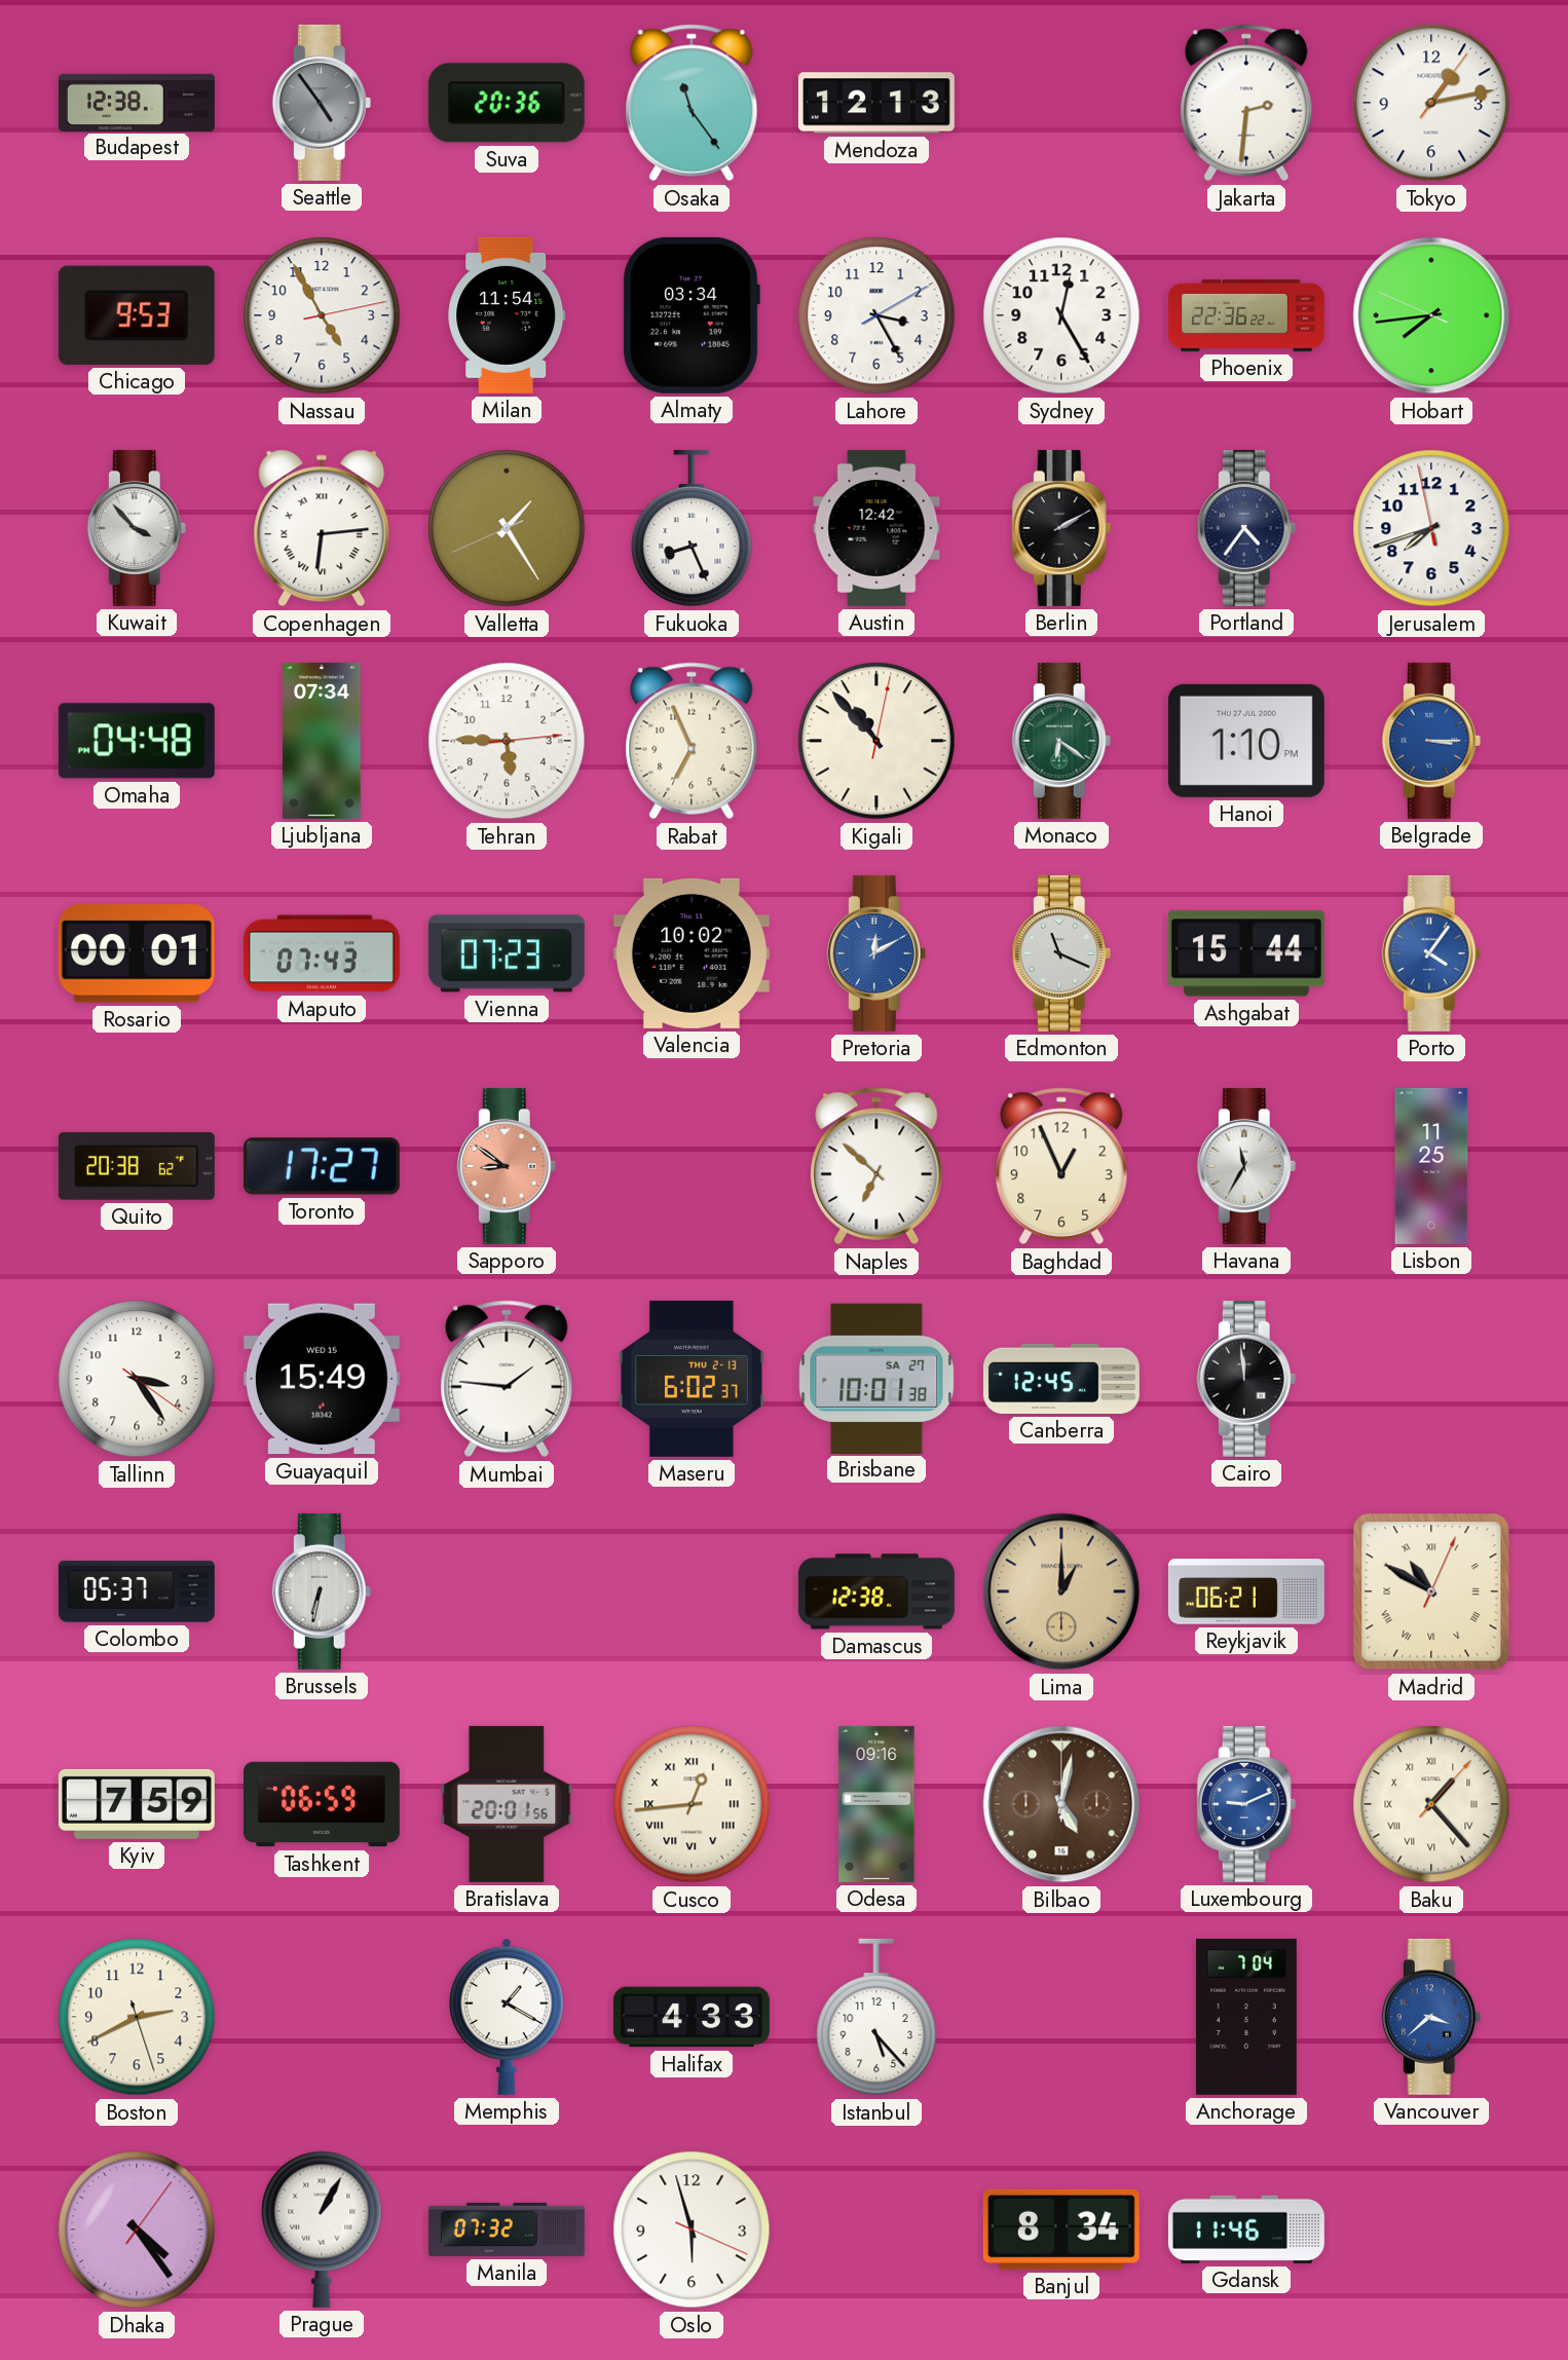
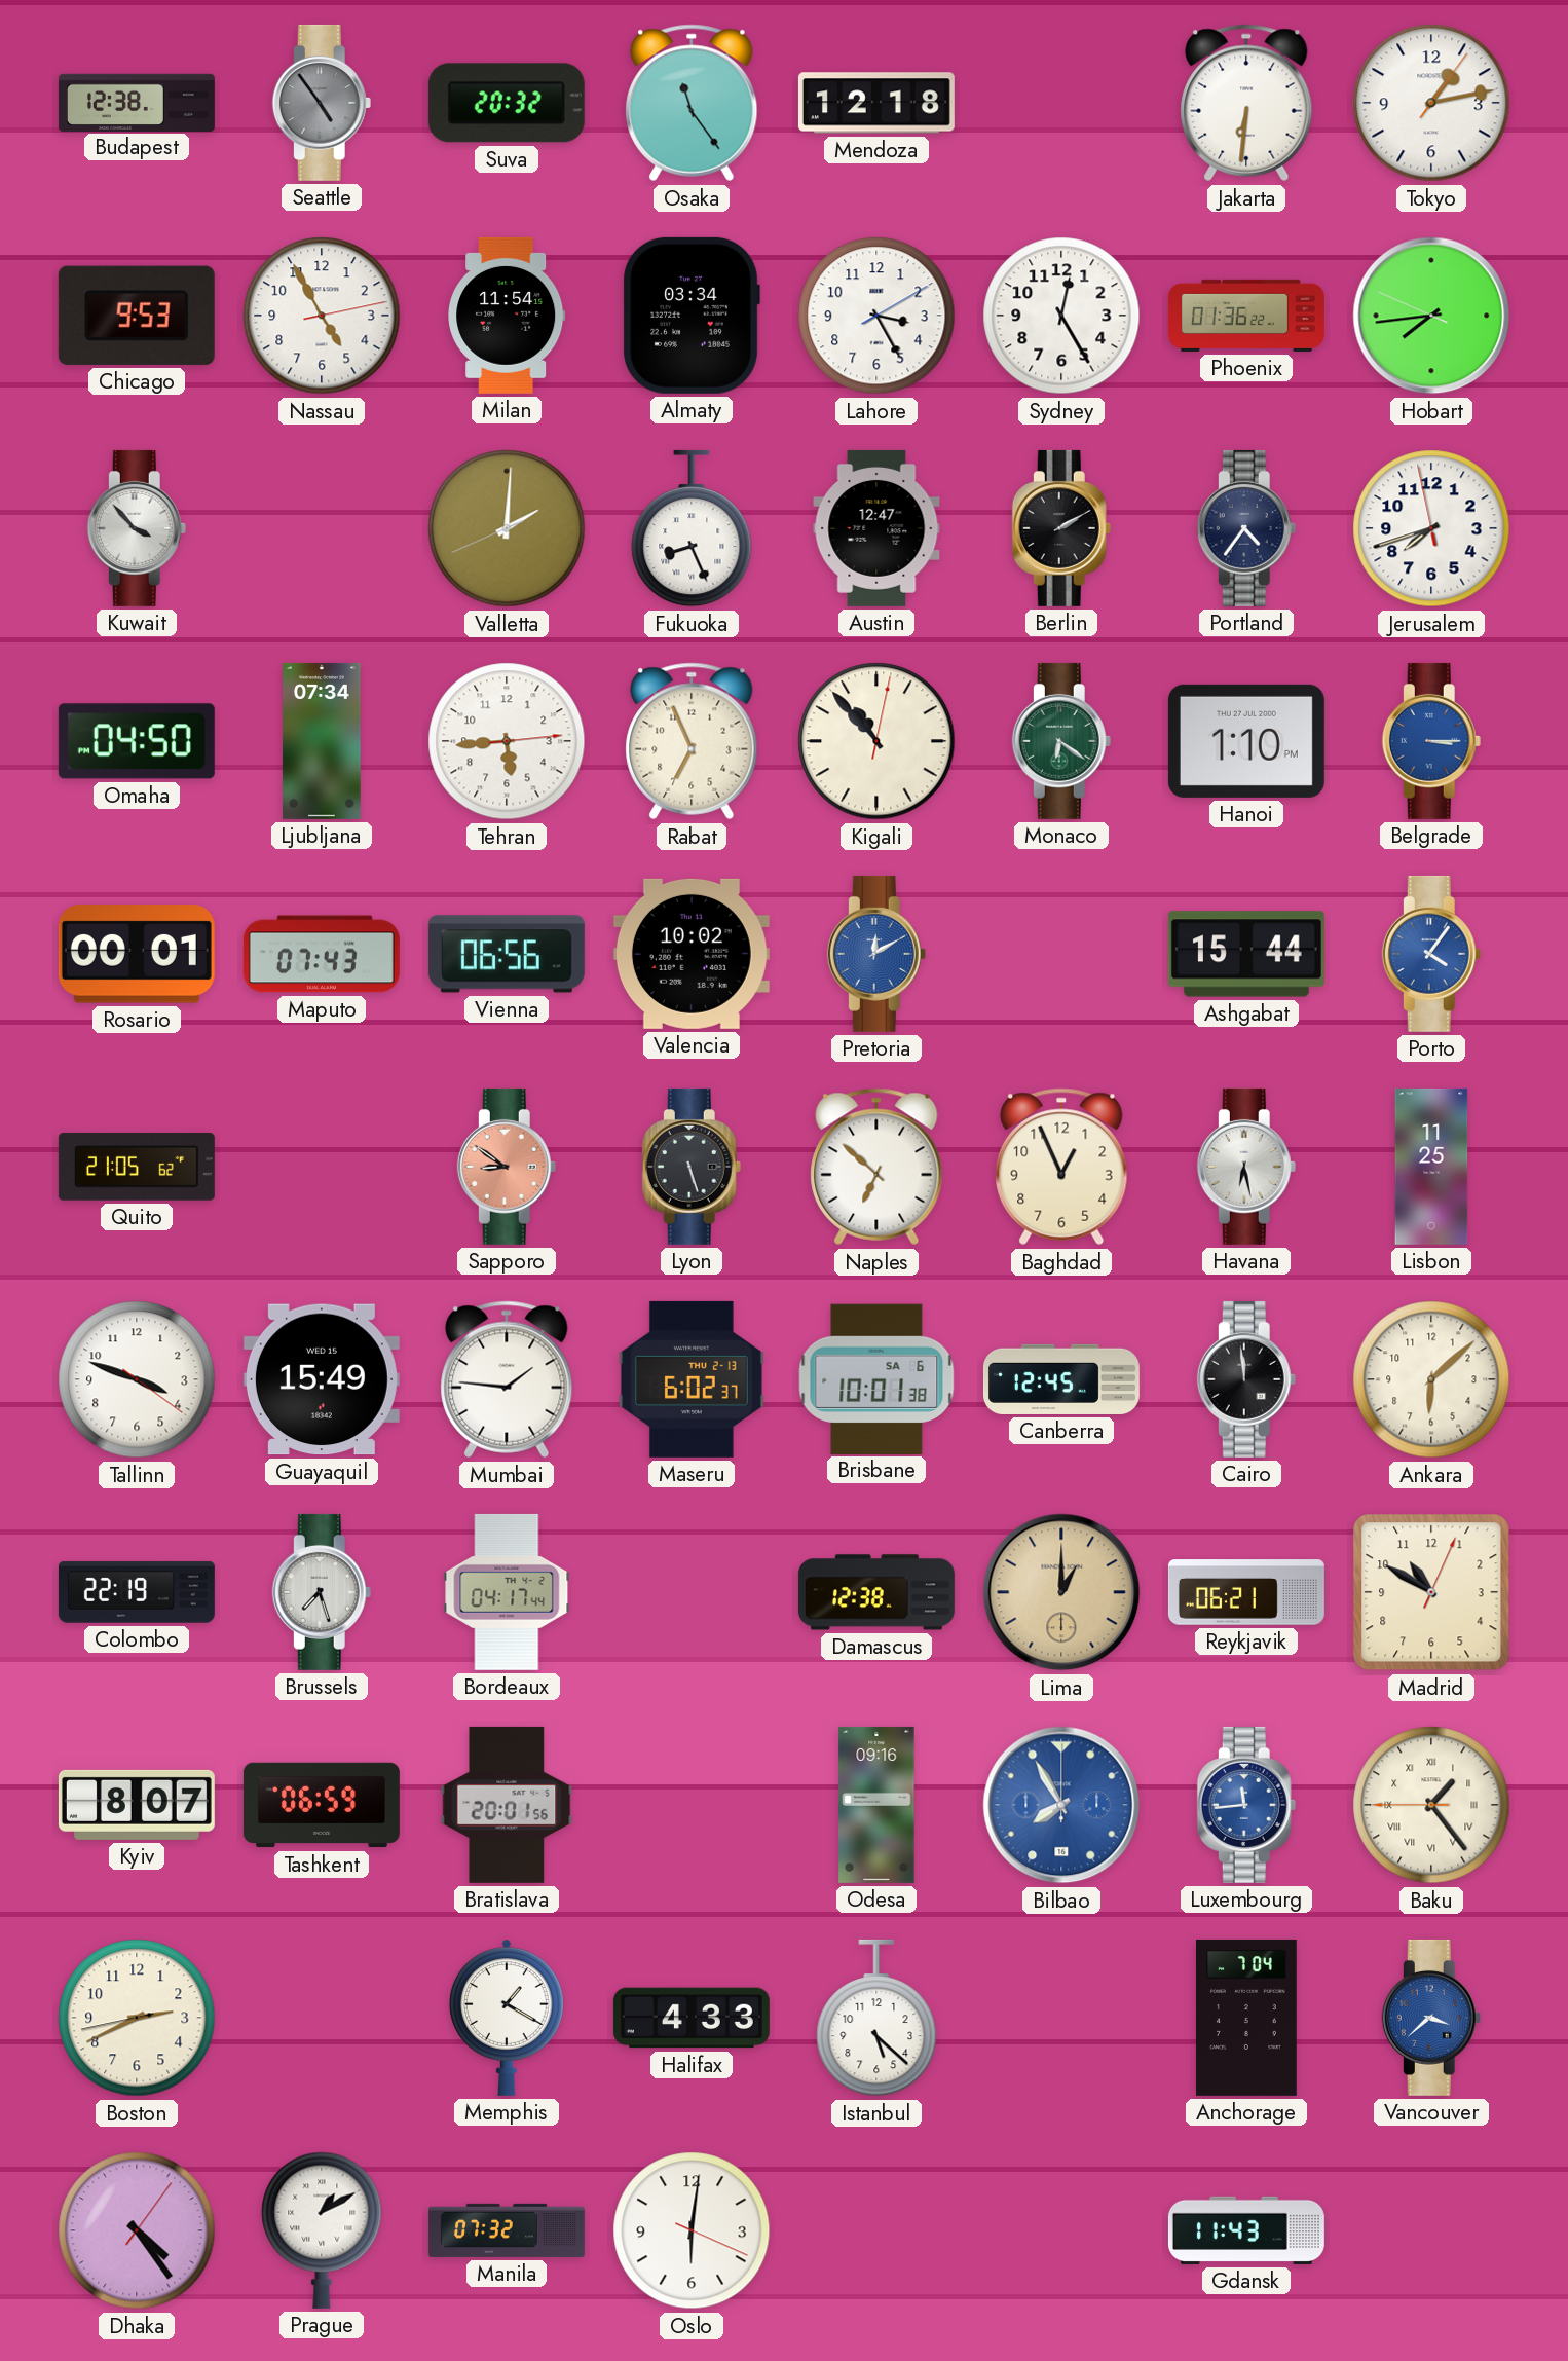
Suva: 20:36 -> 20:32
Mendoza: 12:13 -> 12:18
Jakarta: 2:31 -> 6:31
Phoenix: 22:36 -> 01:36
Copenhagen: 6:14 -> none
Valletta: 1:24 -> 2:00
Austin: 12:42 -> 12:47
Omaha: 04:48 -> 04:50
Tehran: 5:45 -> 5:44
Vienna: 07:23 -> 06:56
Edmonton: 11:19 -> none
Quito: 20:38 -> 21:05
Toronto: 17:27 -> none
Lyon: none -> 5:27
Havana: 11:35 -> 6:28
Tallinn: 3:24 -> 3:48
Brisbane date: SA 27 -> SA 6
Ankara: none -> 6:08
Colombo: 05:37 -> 22:19
Brussels: 6:32 -> 7:27
Bordeaux: none -> 04:17
Madrid numerals: Roman -> Arabic
Kyiv: 7:59 -> 8:07
Cusco: 12:44 -> none
Bilbao: 5:02 -> 7:55
Bilbao dial: brown -> blue
Luxembourg: 9:11 -> 11:44
Baku: 1:23:07 -> 1:23:45
Boston: 2:40:27 -> 2:40:43
Istanbul: 5:23 -> 5:22
Prague: 1:05 -> 1:10
Oslo: 5:57 -> 6:01
Banjul: 8:34 -> none
Gdansk: 11:46 -> 11:43
